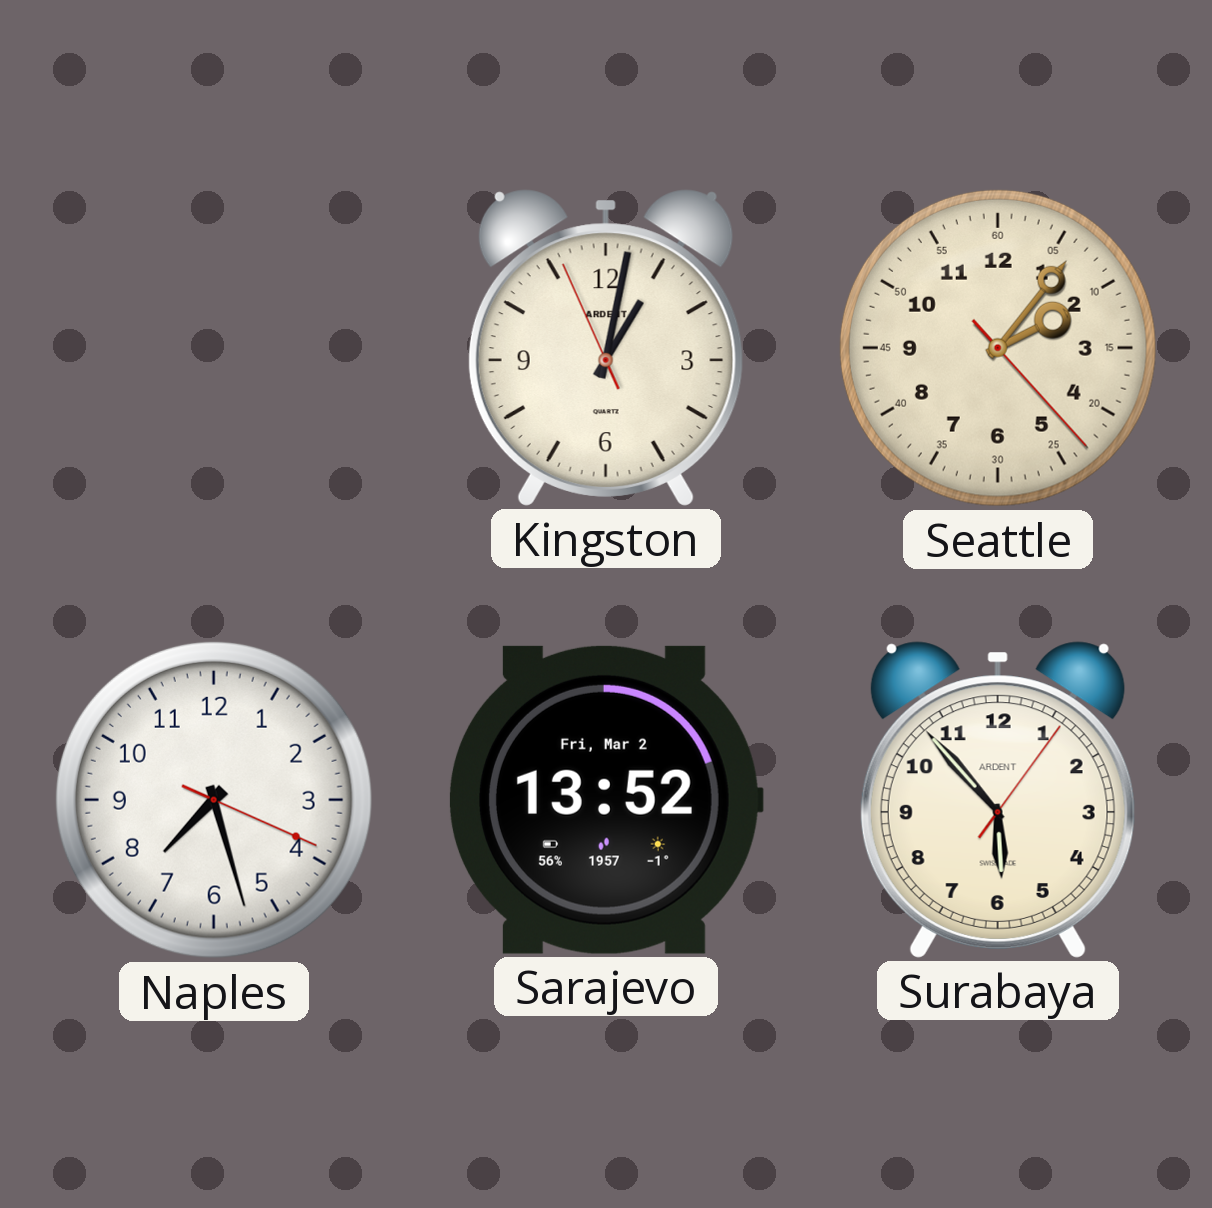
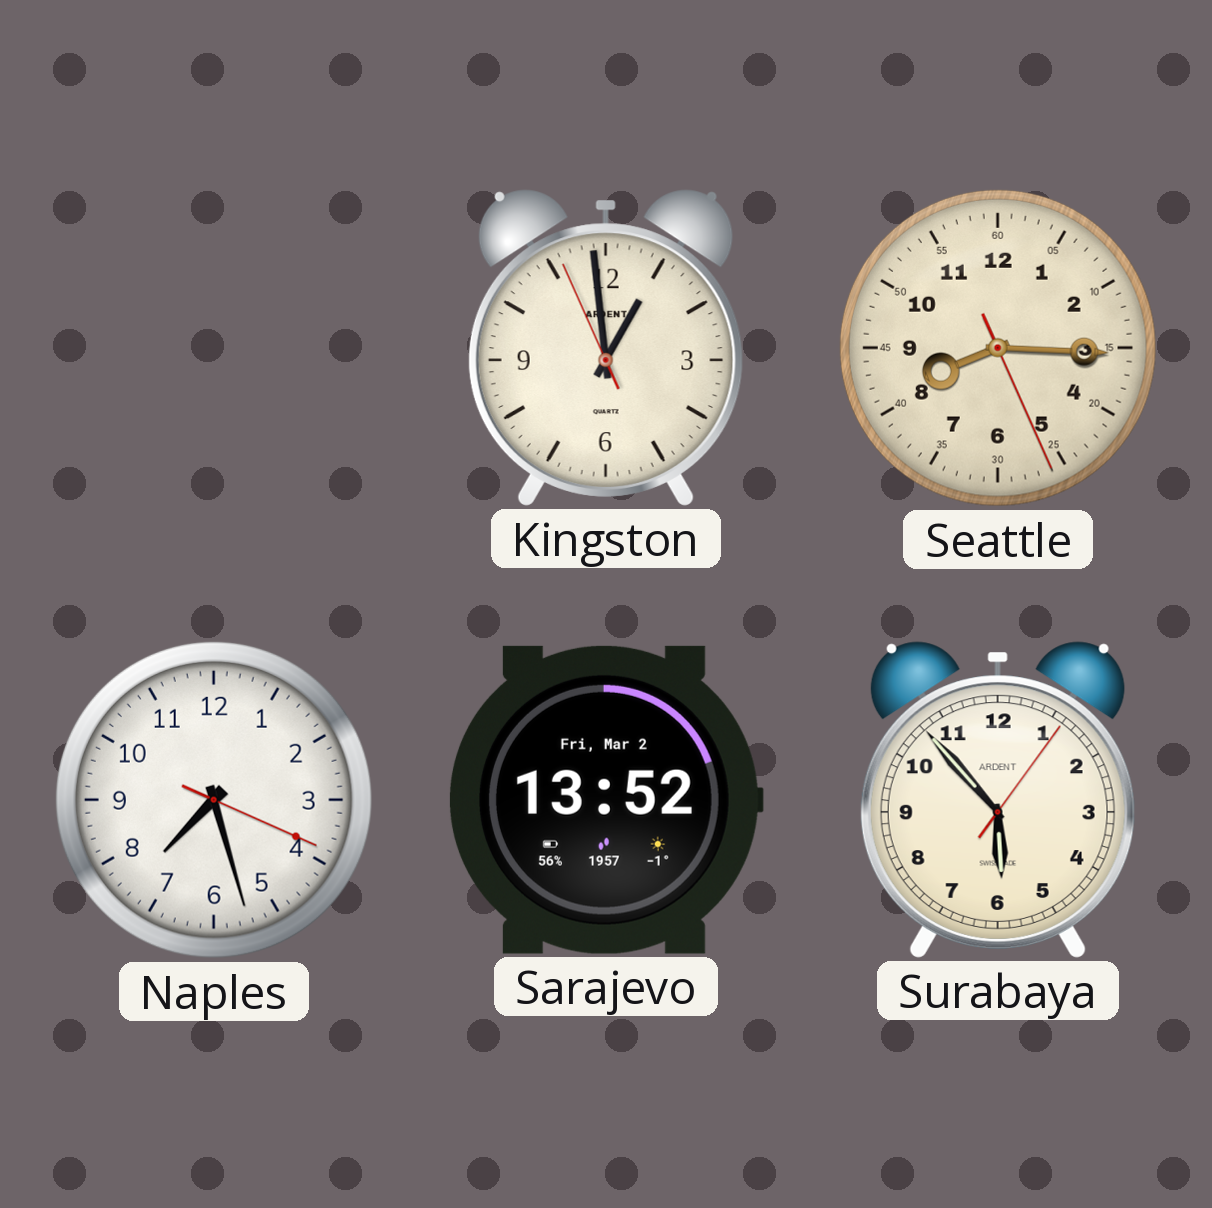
Kingston: 1:01 -> 12:58
Seattle: 2:06 -> 8:15
